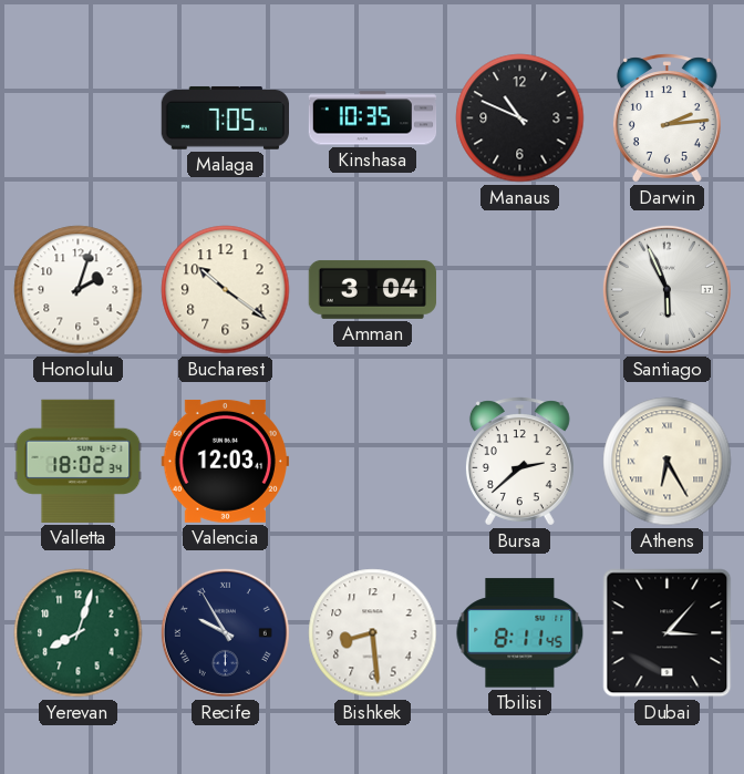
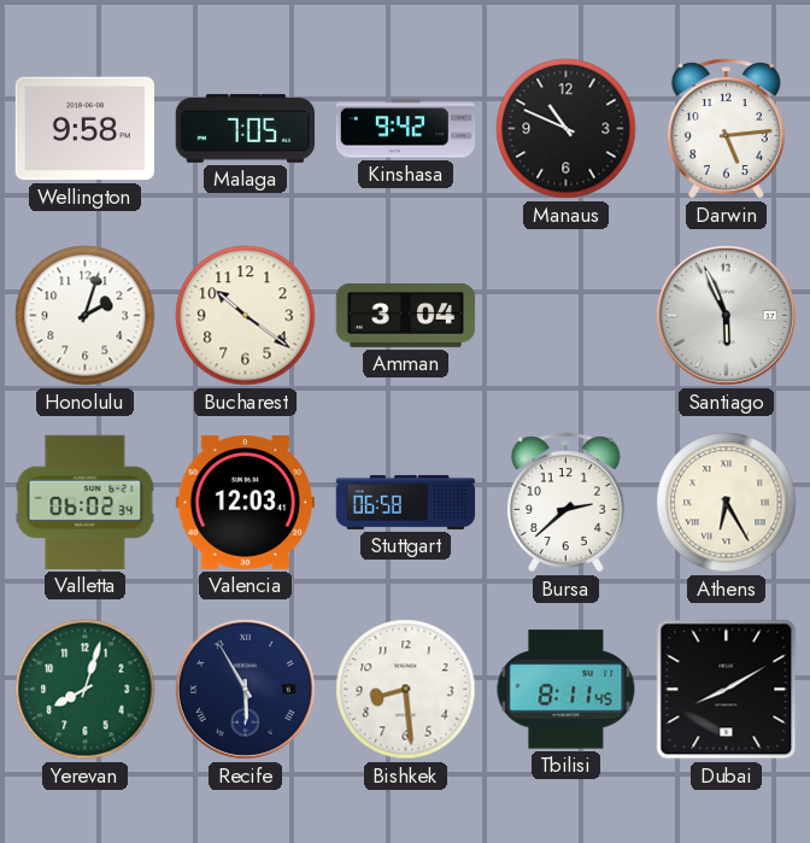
Wellington: none -> 9:58
Kinshasa: 10:35 -> 9:42
Darwin: 2:14 -> 5:14
Valletta: 18:02 -> 06:02
Stuttgart: none -> 06:58
Recife: 9:55 -> 5:55
Dubai: 3:07 -> 8:10
